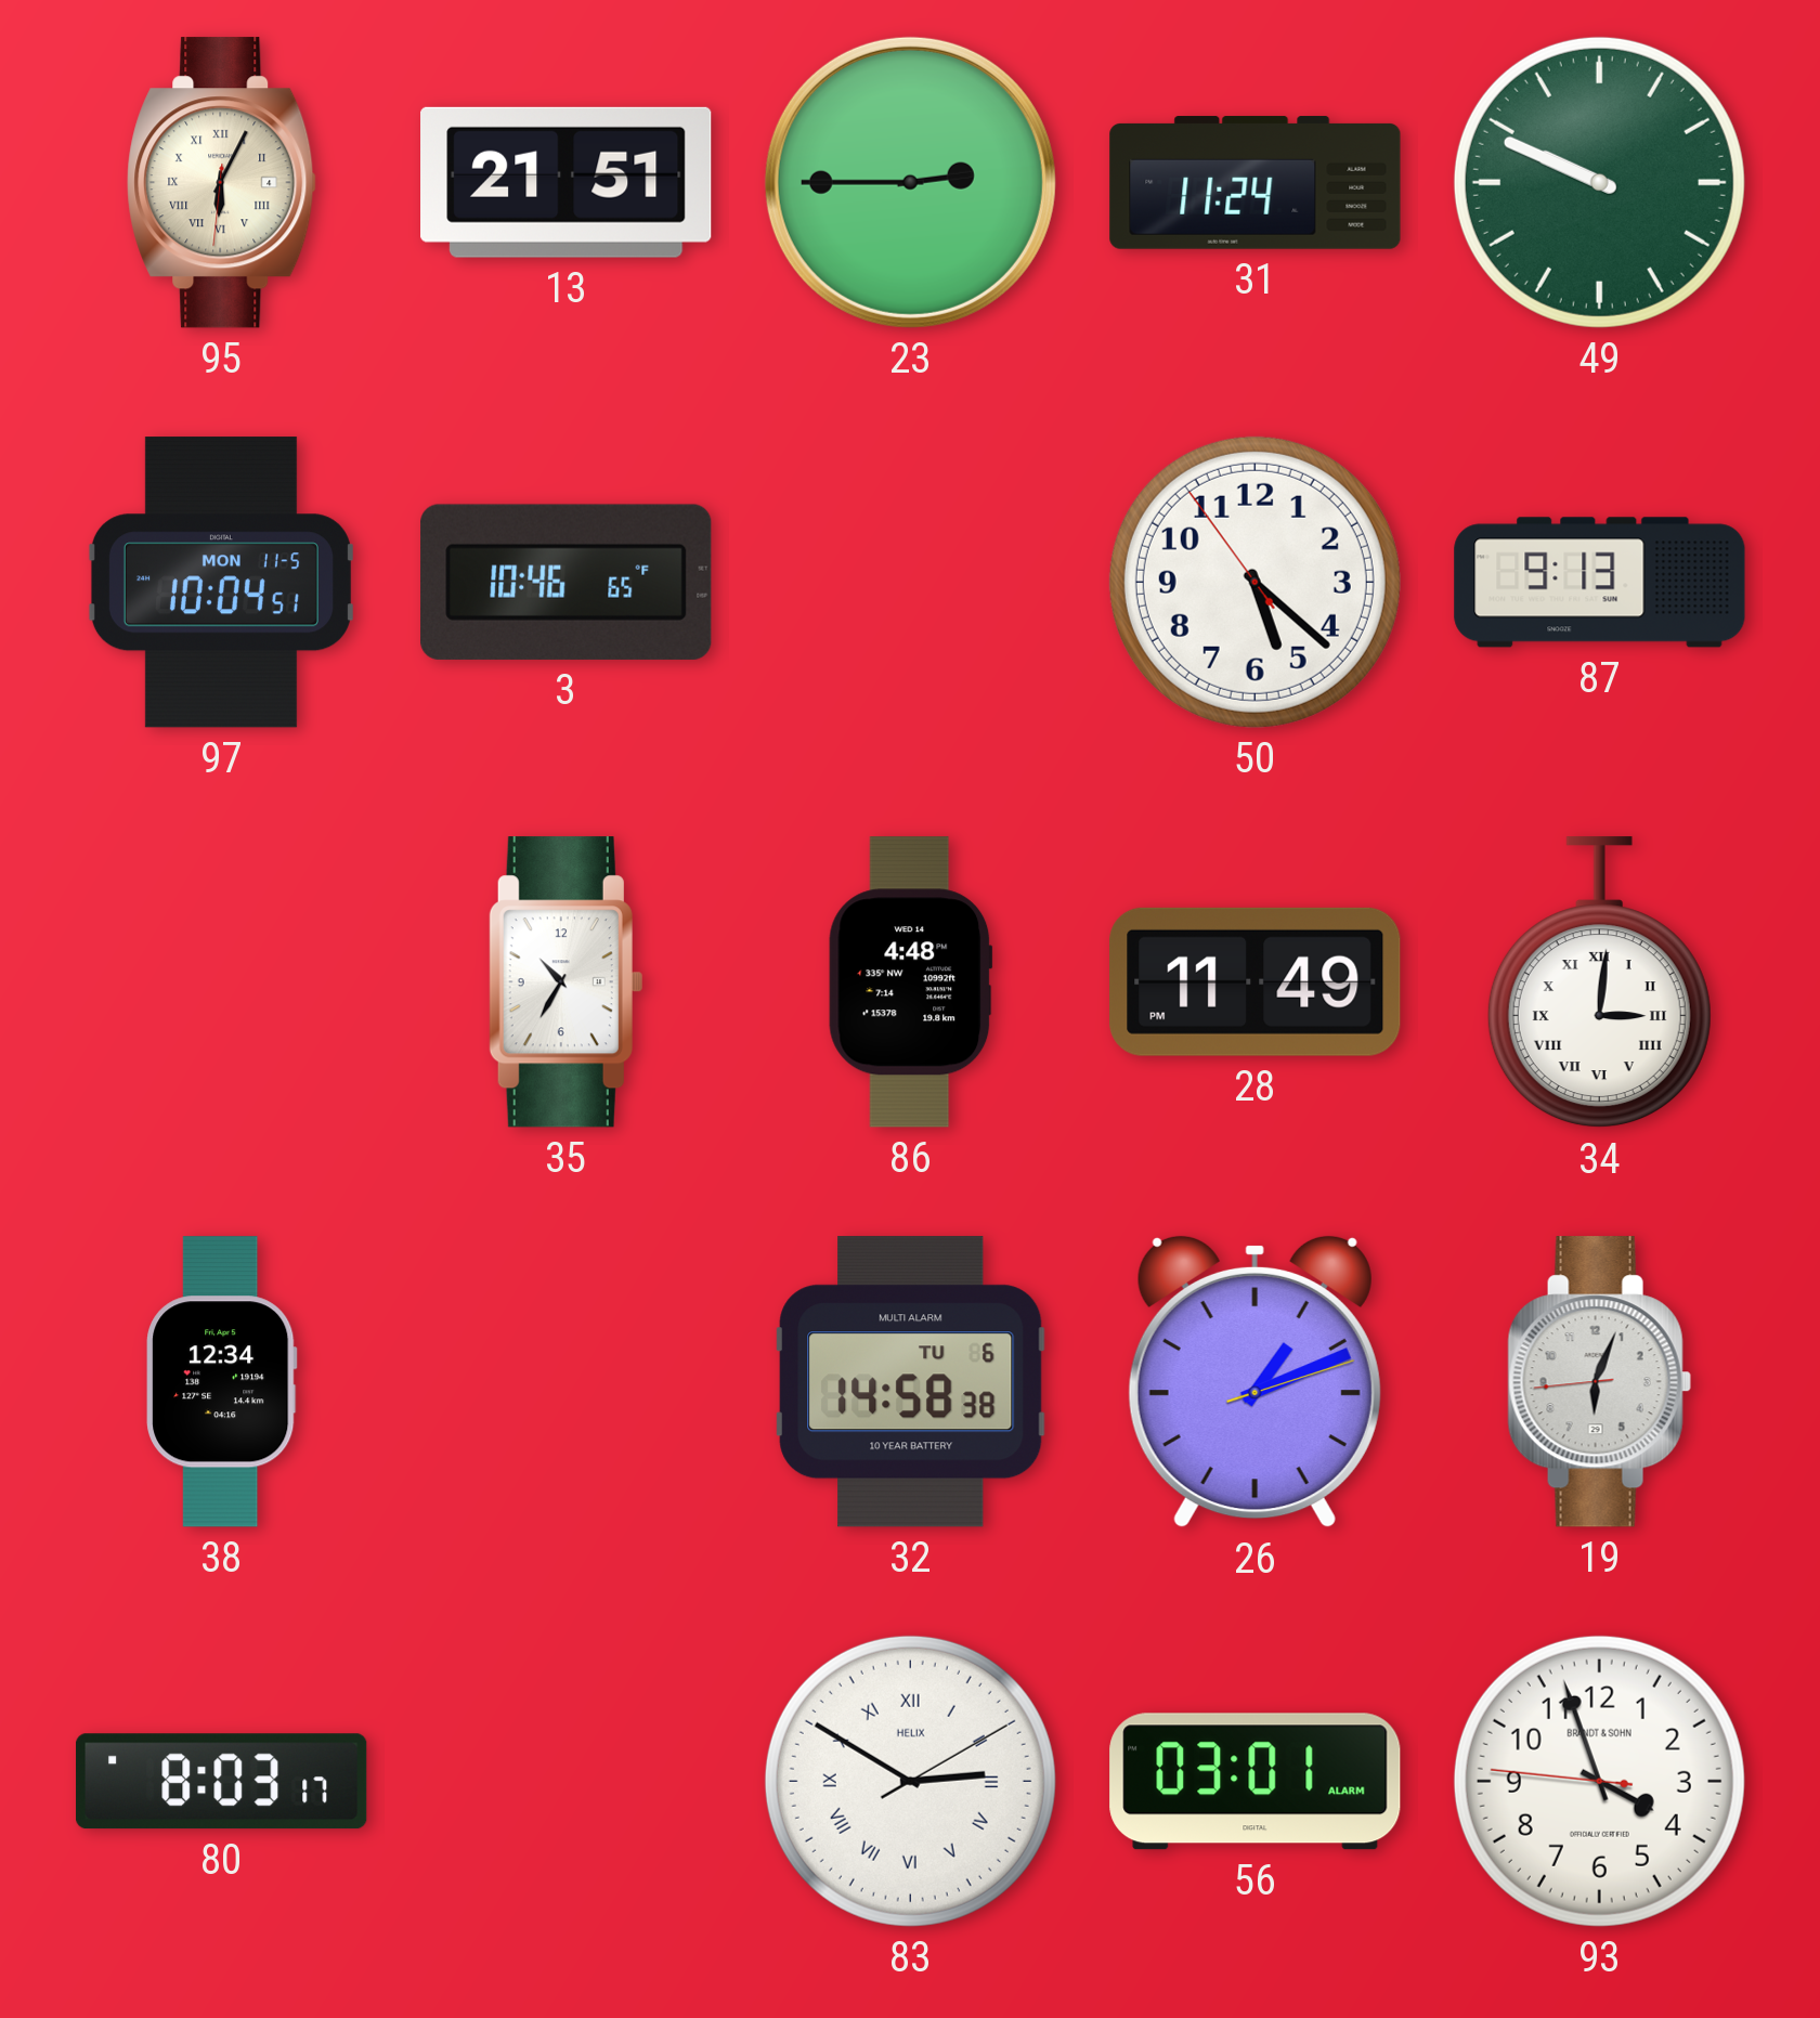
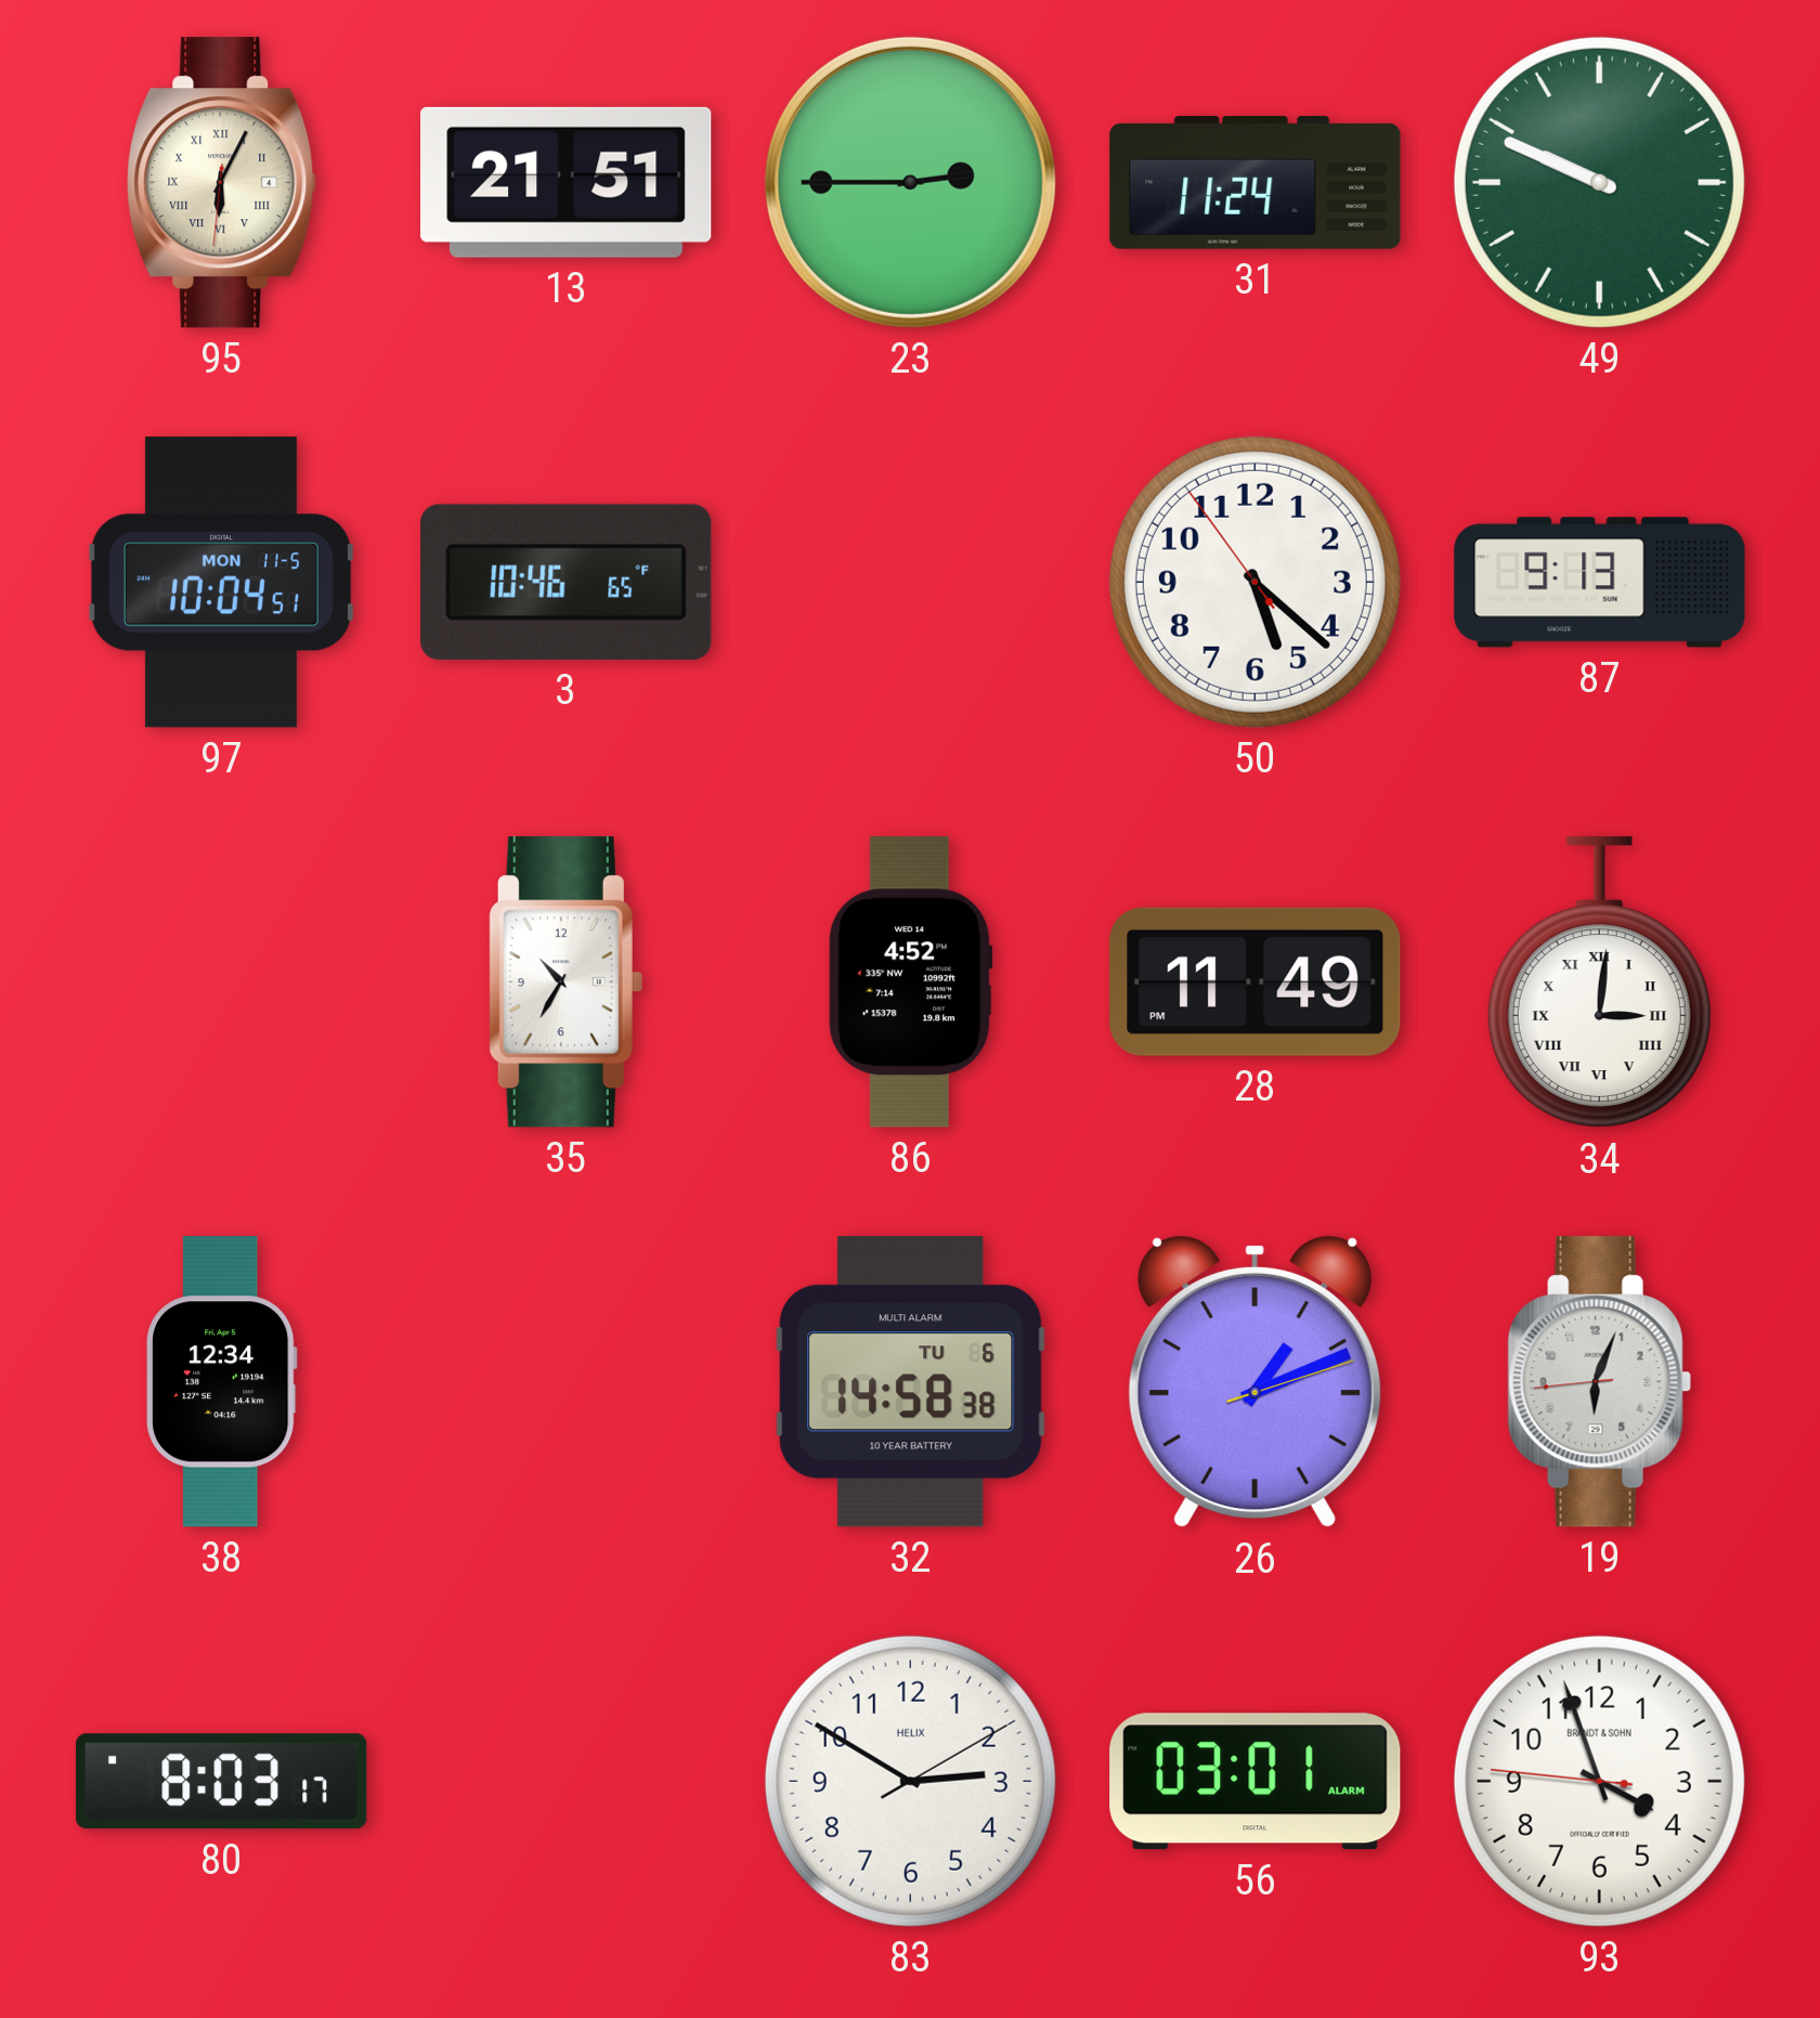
86: 4:48 -> 4:52
83 numerals: Roman -> Arabic
